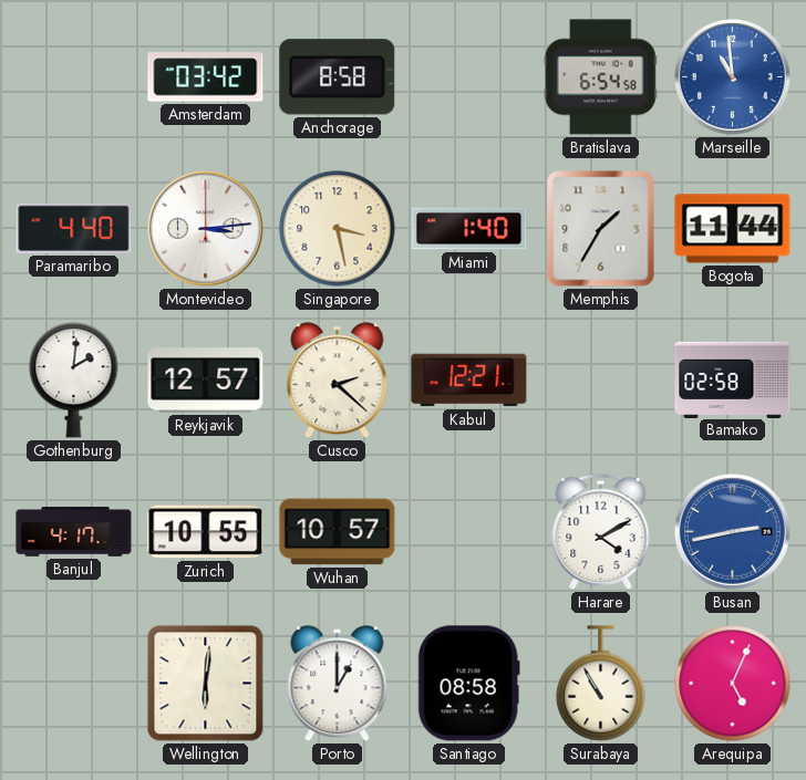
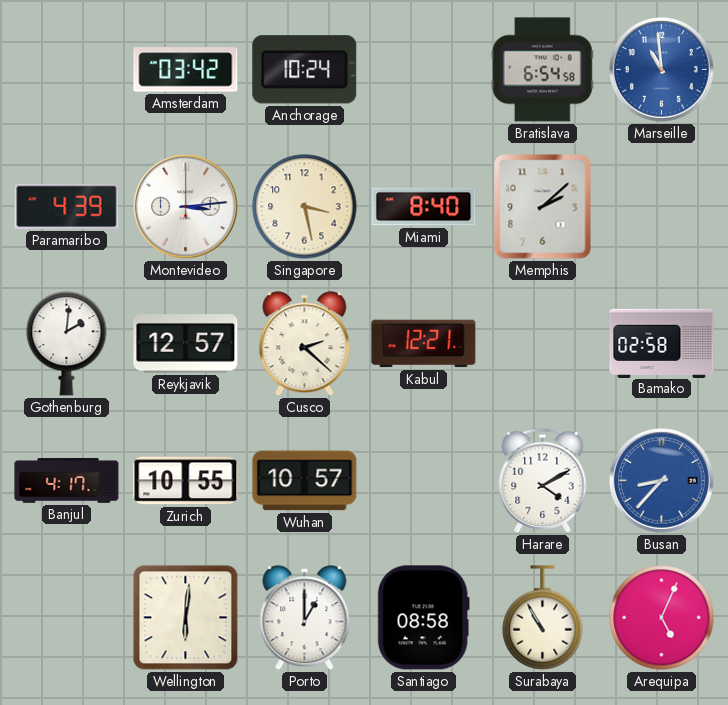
Anchorage: 8:58 -> 10:24
Paramaribo: 4:40 -> 4:39
Miami: 1:40 -> 8:40
Memphis: 1:35 -> 2:08
Bogota: 11:44 -> none
Busan: 2:43 -> 8:37
